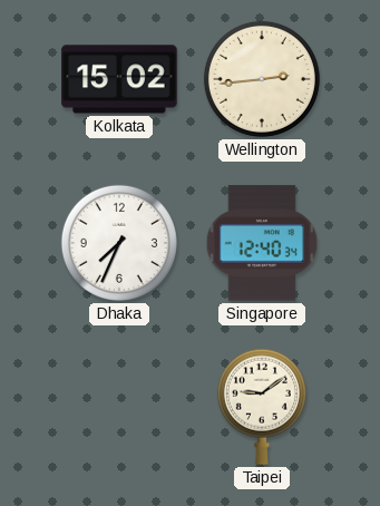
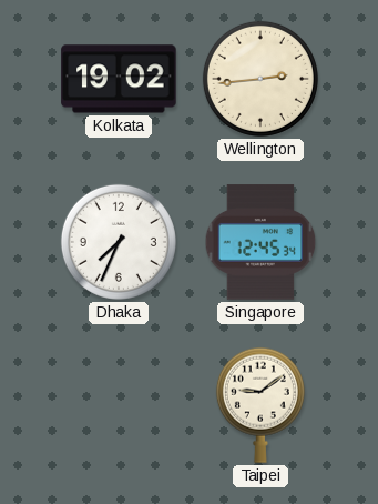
Kolkata: 15:02 -> 19:02
Singapore: 12:40 -> 12:45
